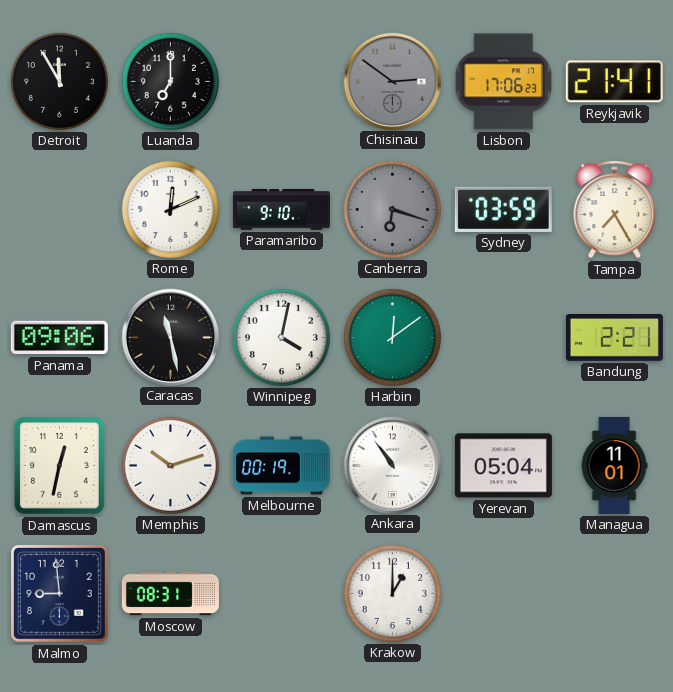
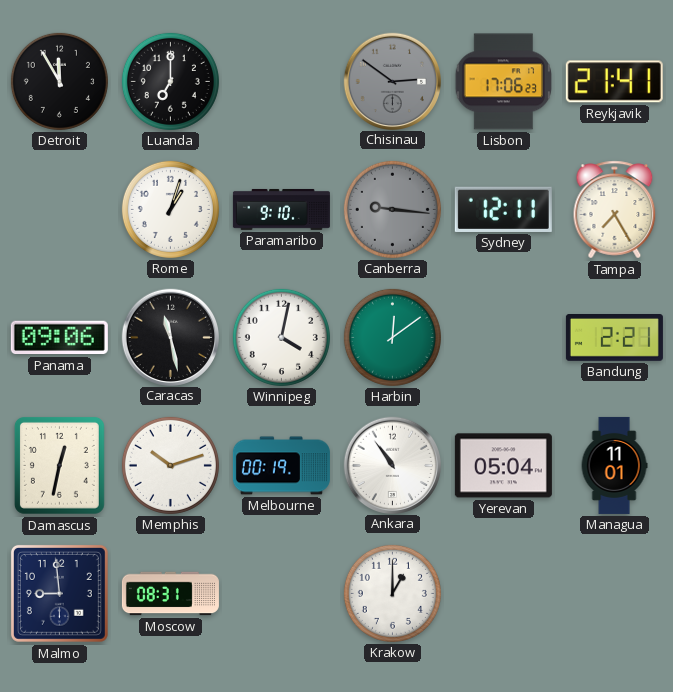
Rome: 12:11 -> 1:03
Canberra: 6:18 -> 9:16
Sydney: 03:59 -> 12:11
